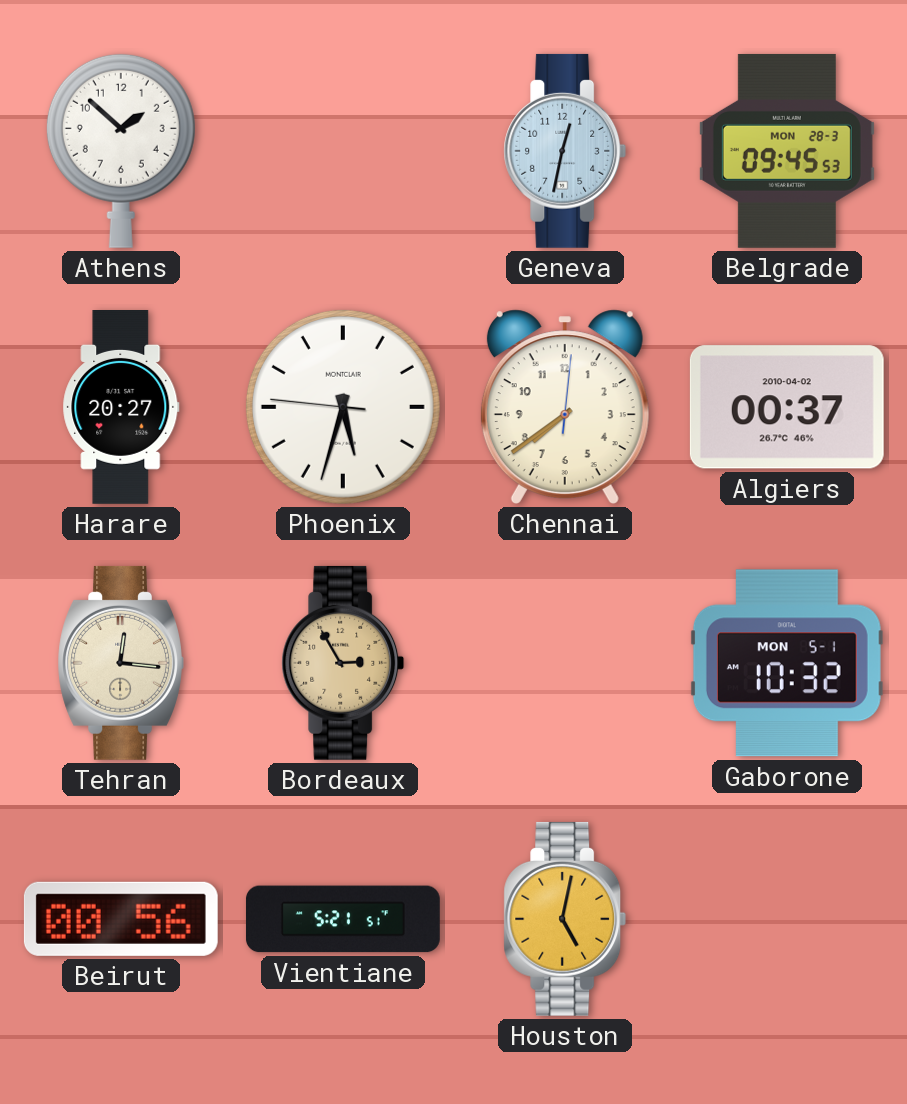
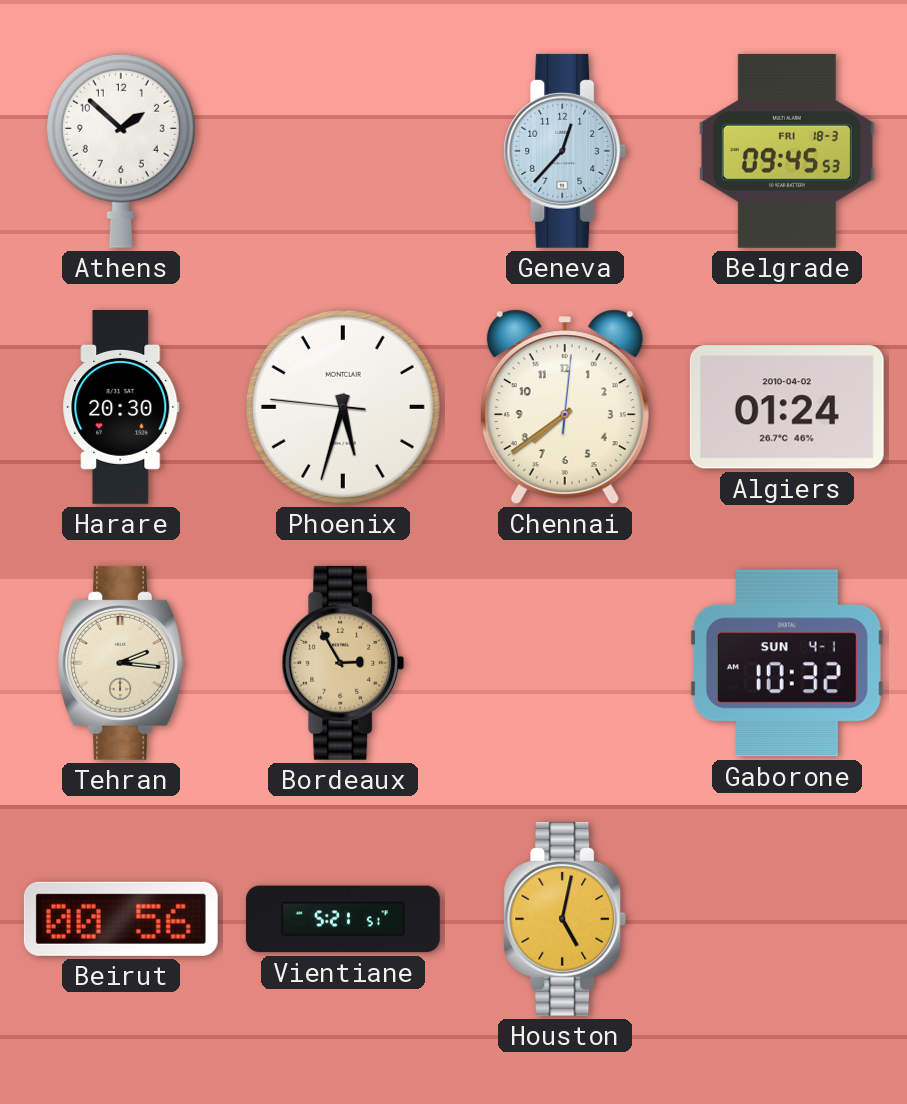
Geneva: 12:32 -> 12:37
Belgrade date: MON 28-3 -> FRI 18-3
Harare: 20:27 -> 20:30
Algiers: 00:37 -> 01:24
Tehran: 12:16 -> 2:16
Gaborone date: MON 5-1 -> SUN 4-1
